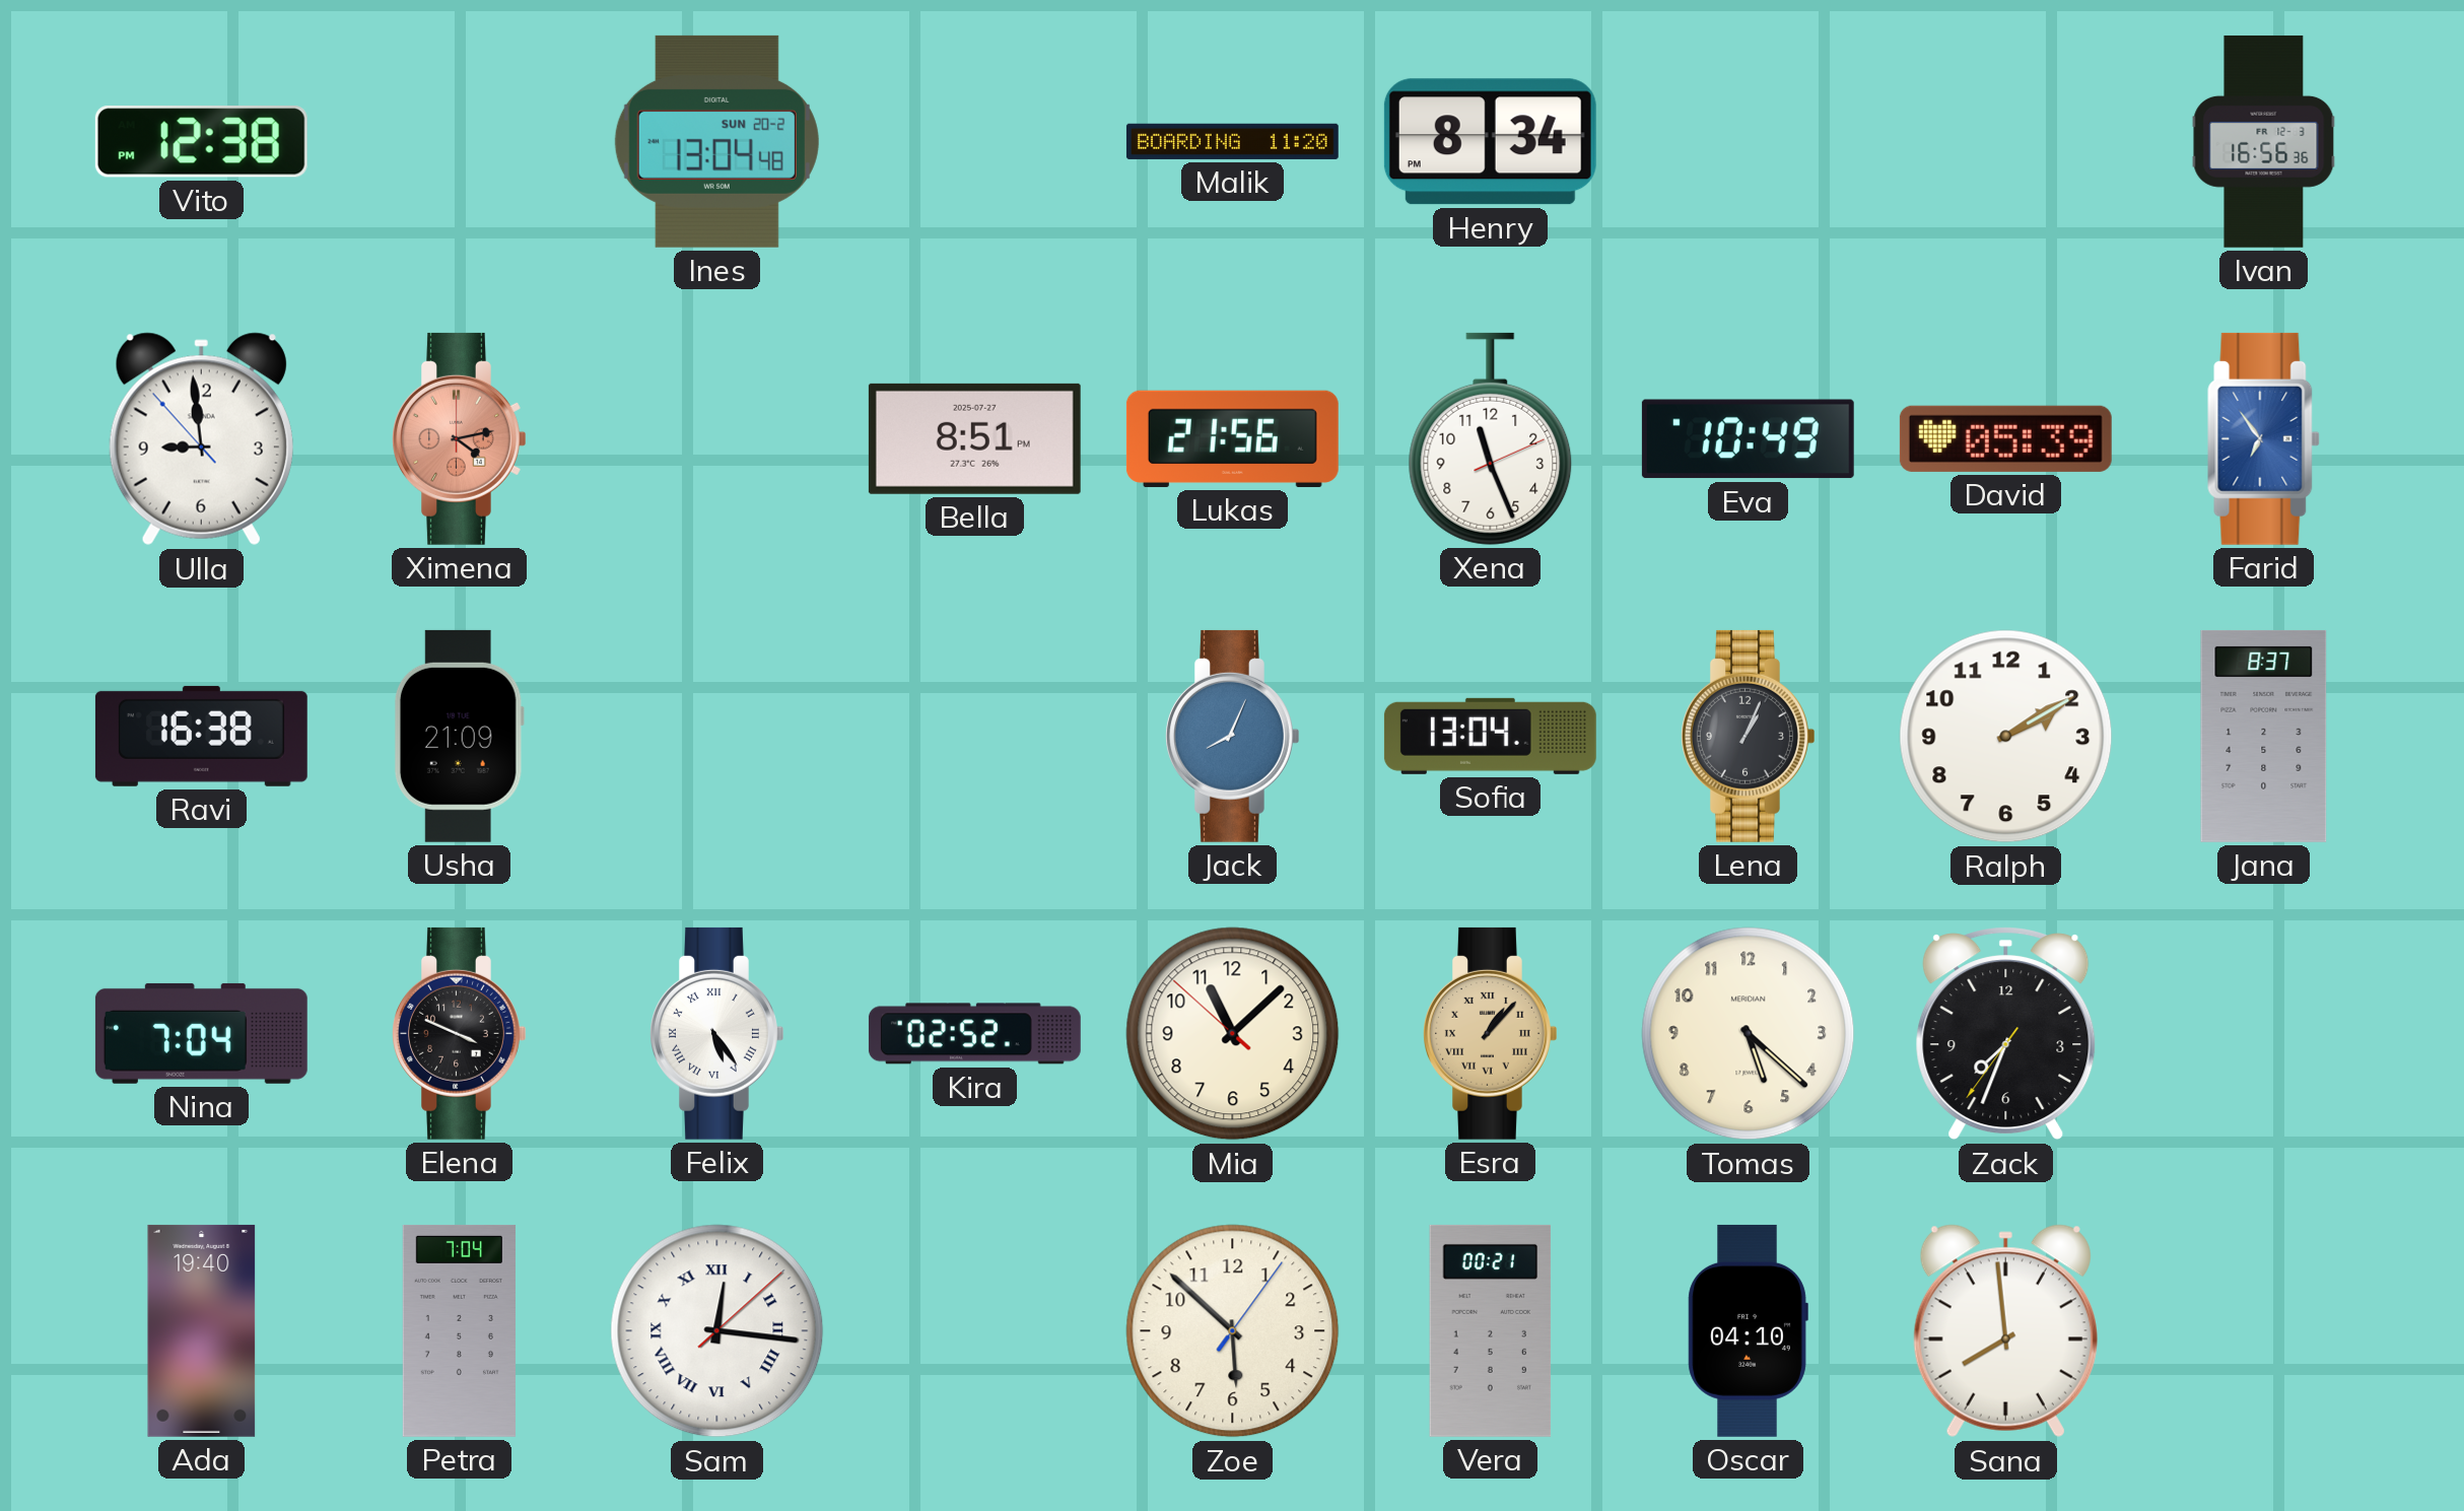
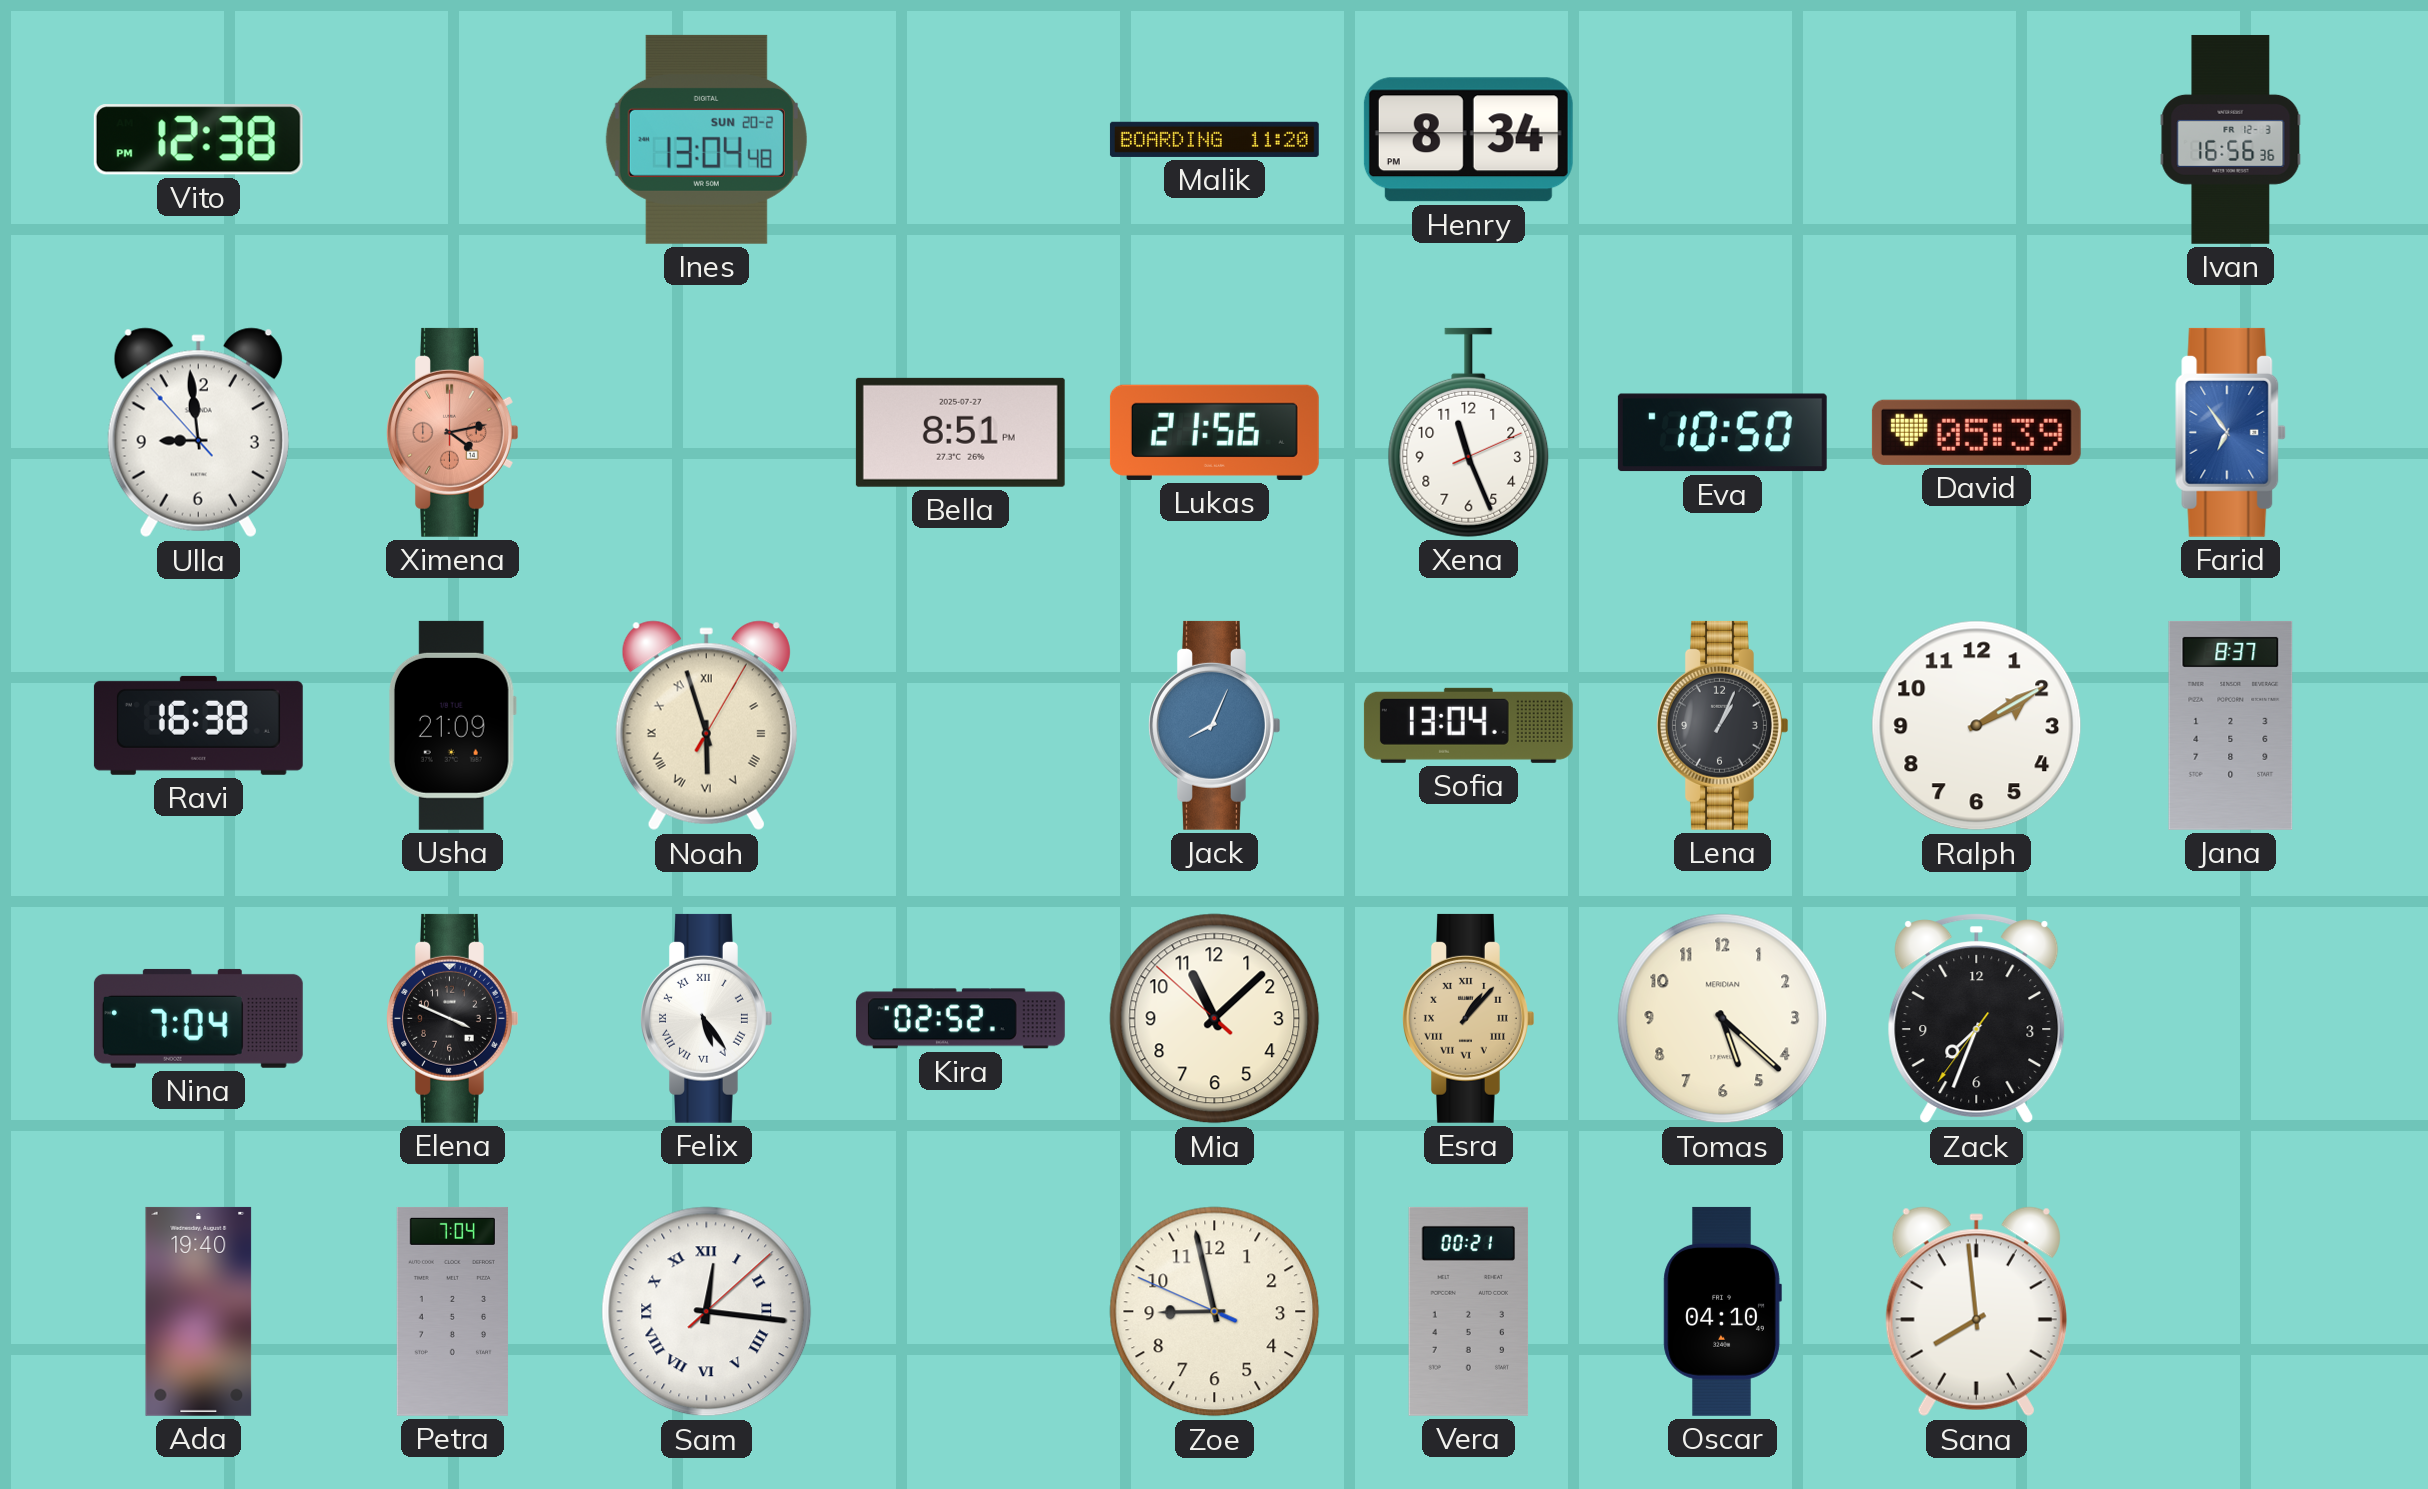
Eva: 10:49 -> 10:50
Noah: none -> 5:57
Zoe: 5:52 -> 8:57
